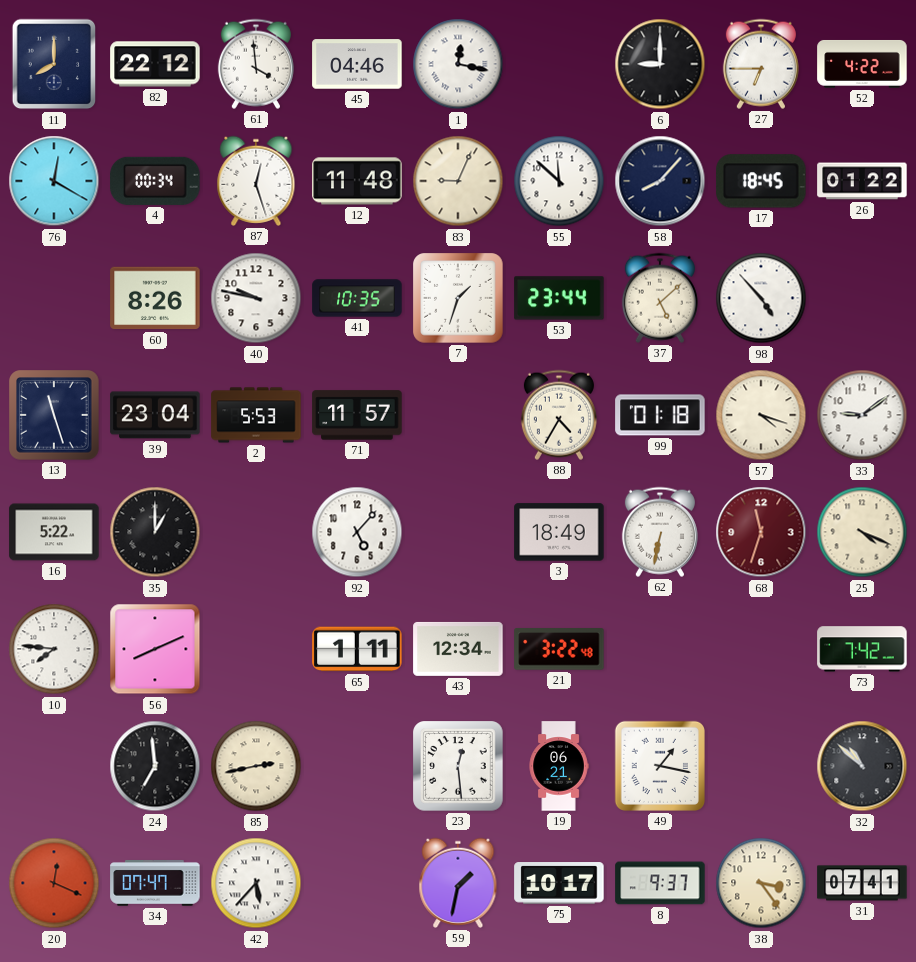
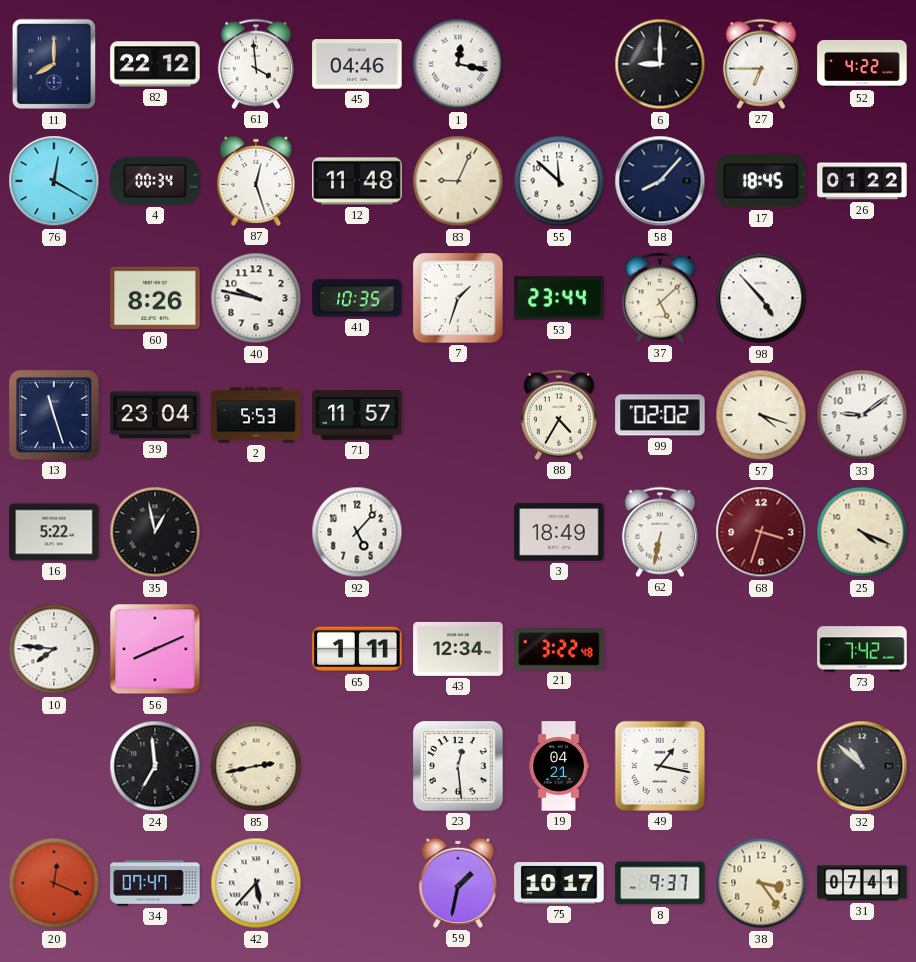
99: 01:18 -> 02:02
35: 1:00 -> 12:58
68: 11:33 -> 3:33
19: 06:21 -> 04:21
